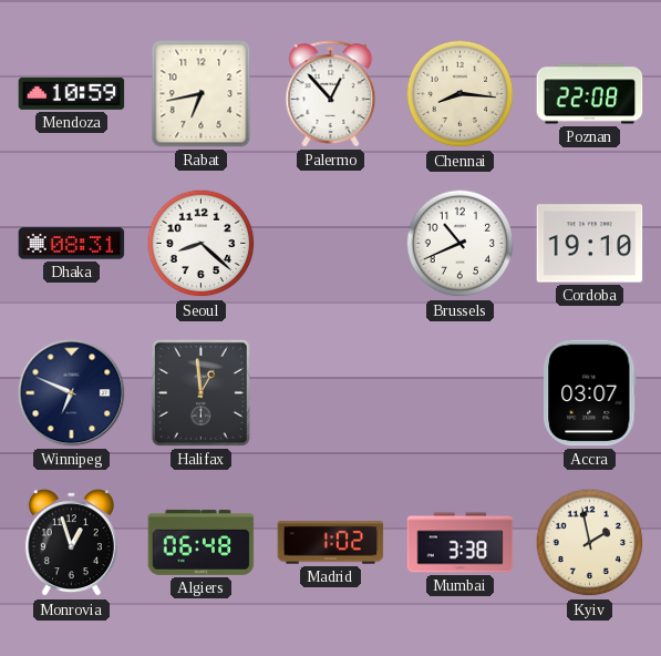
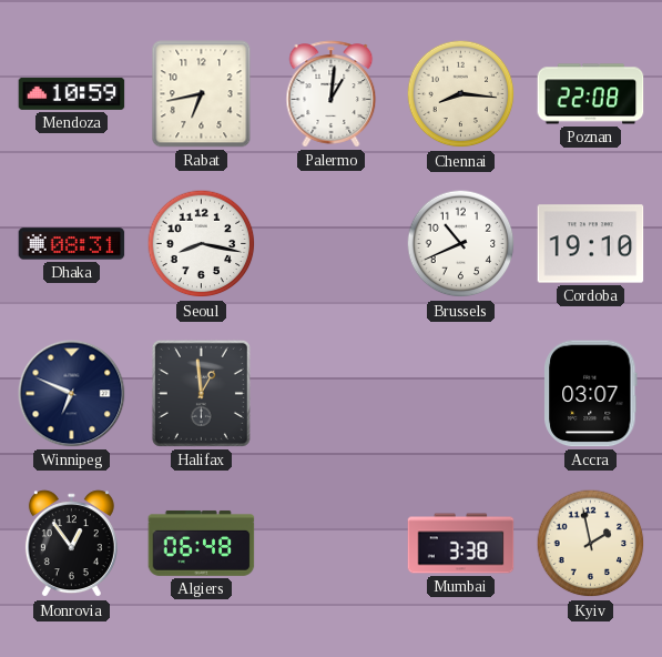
Palermo: 12:53 -> 1:01
Seoul: 8:22 -> 8:17
Monrovia: 12:57 -> 12:54
Madrid: 1:02 -> none
